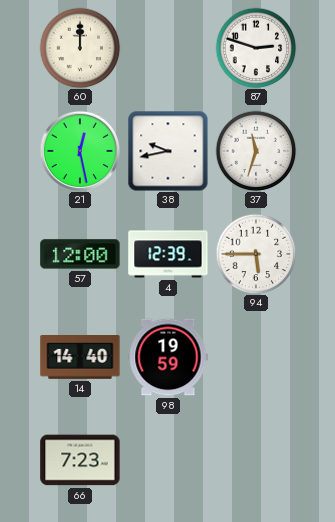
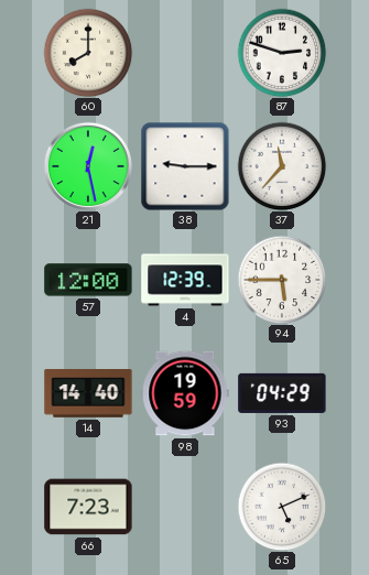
60: 12:00 -> 8:00
38: 9:43 -> 9:15
37: 11:33 -> 11:37
93: none -> 04:29
65: none -> 5:11
